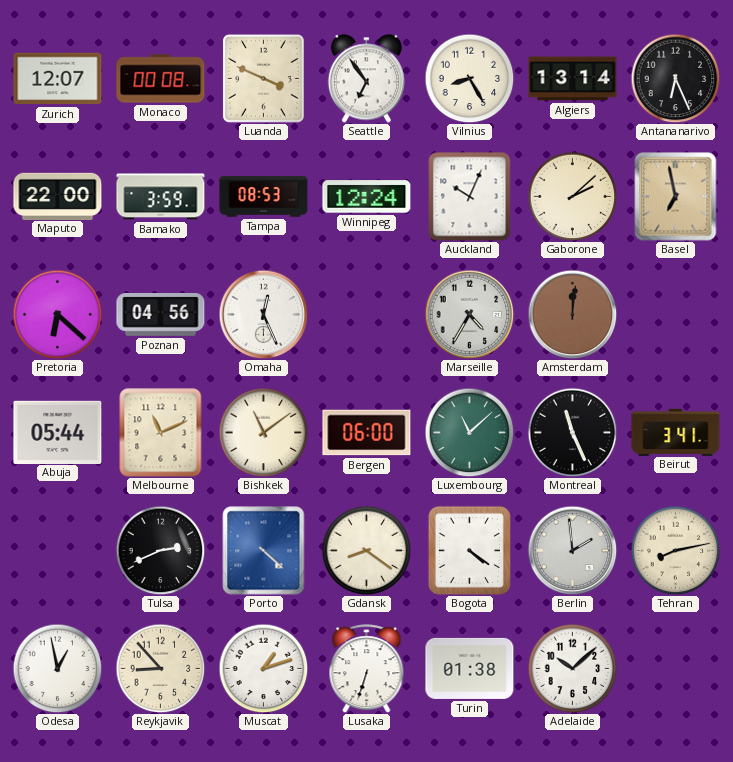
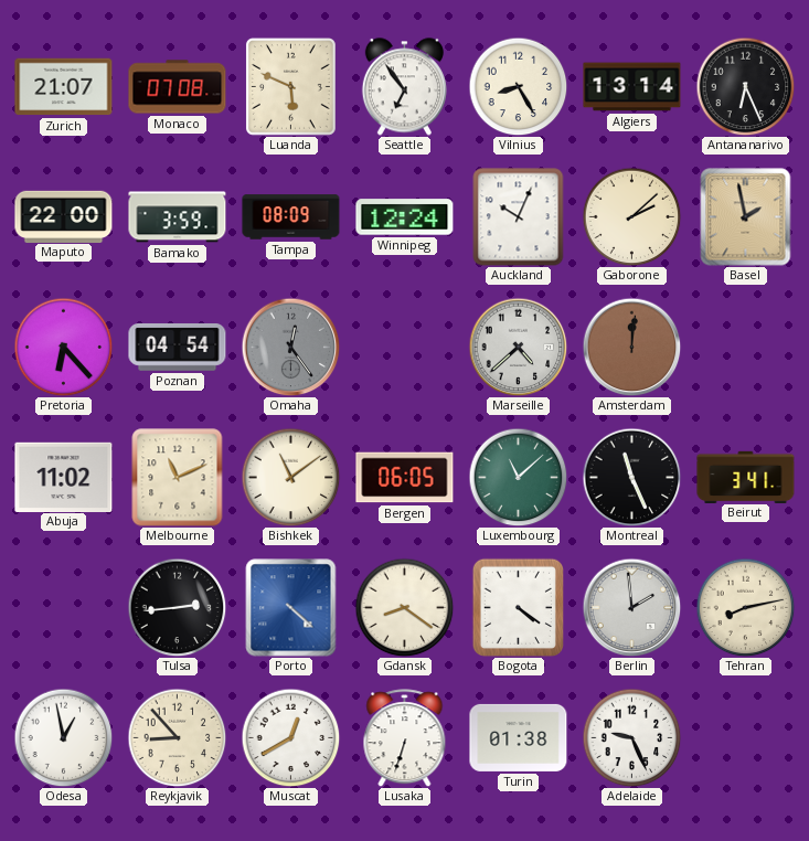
Zurich: 12:07 -> 21:07
Monaco: 00:08 -> 07:08
Luanda: 3:49 -> 5:49
Tampa: 08:53 -> 08:09
Basel: 6:58 -> 1:58
Pretoria: 6:22 -> 6:23
Poznan: 04:56 -> 04:54
Omaha: 12:26 -> 12:24
Omaha dial: white -> grey
Marseille: 4:35 -> 4:38
Abuja: 05:44 -> 11:02
Bergen: 06:00 -> 06:05
Tulsa: 2:41 -> 2:44
Muscat: 1:12 -> 12:40
Adelaide: 10:08 -> 9:26
